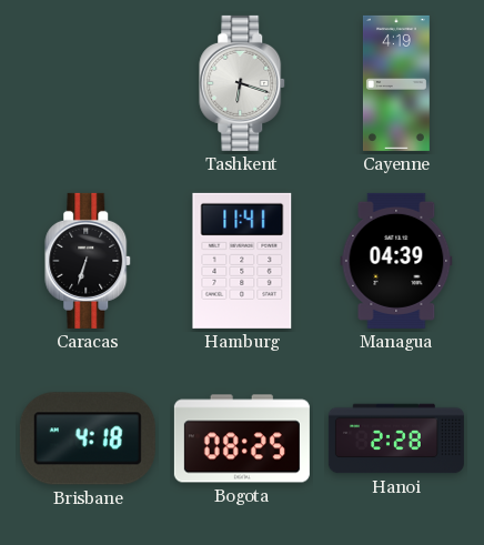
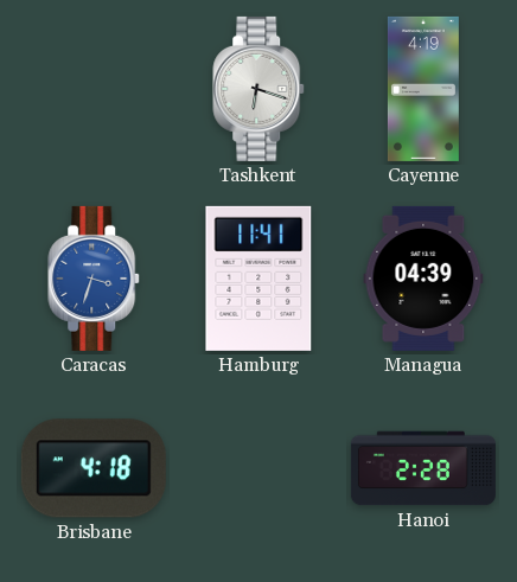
Caracas: 6:33 -> 3:33
Caracas dial: black -> blue
Bogota: 08:25 -> none
